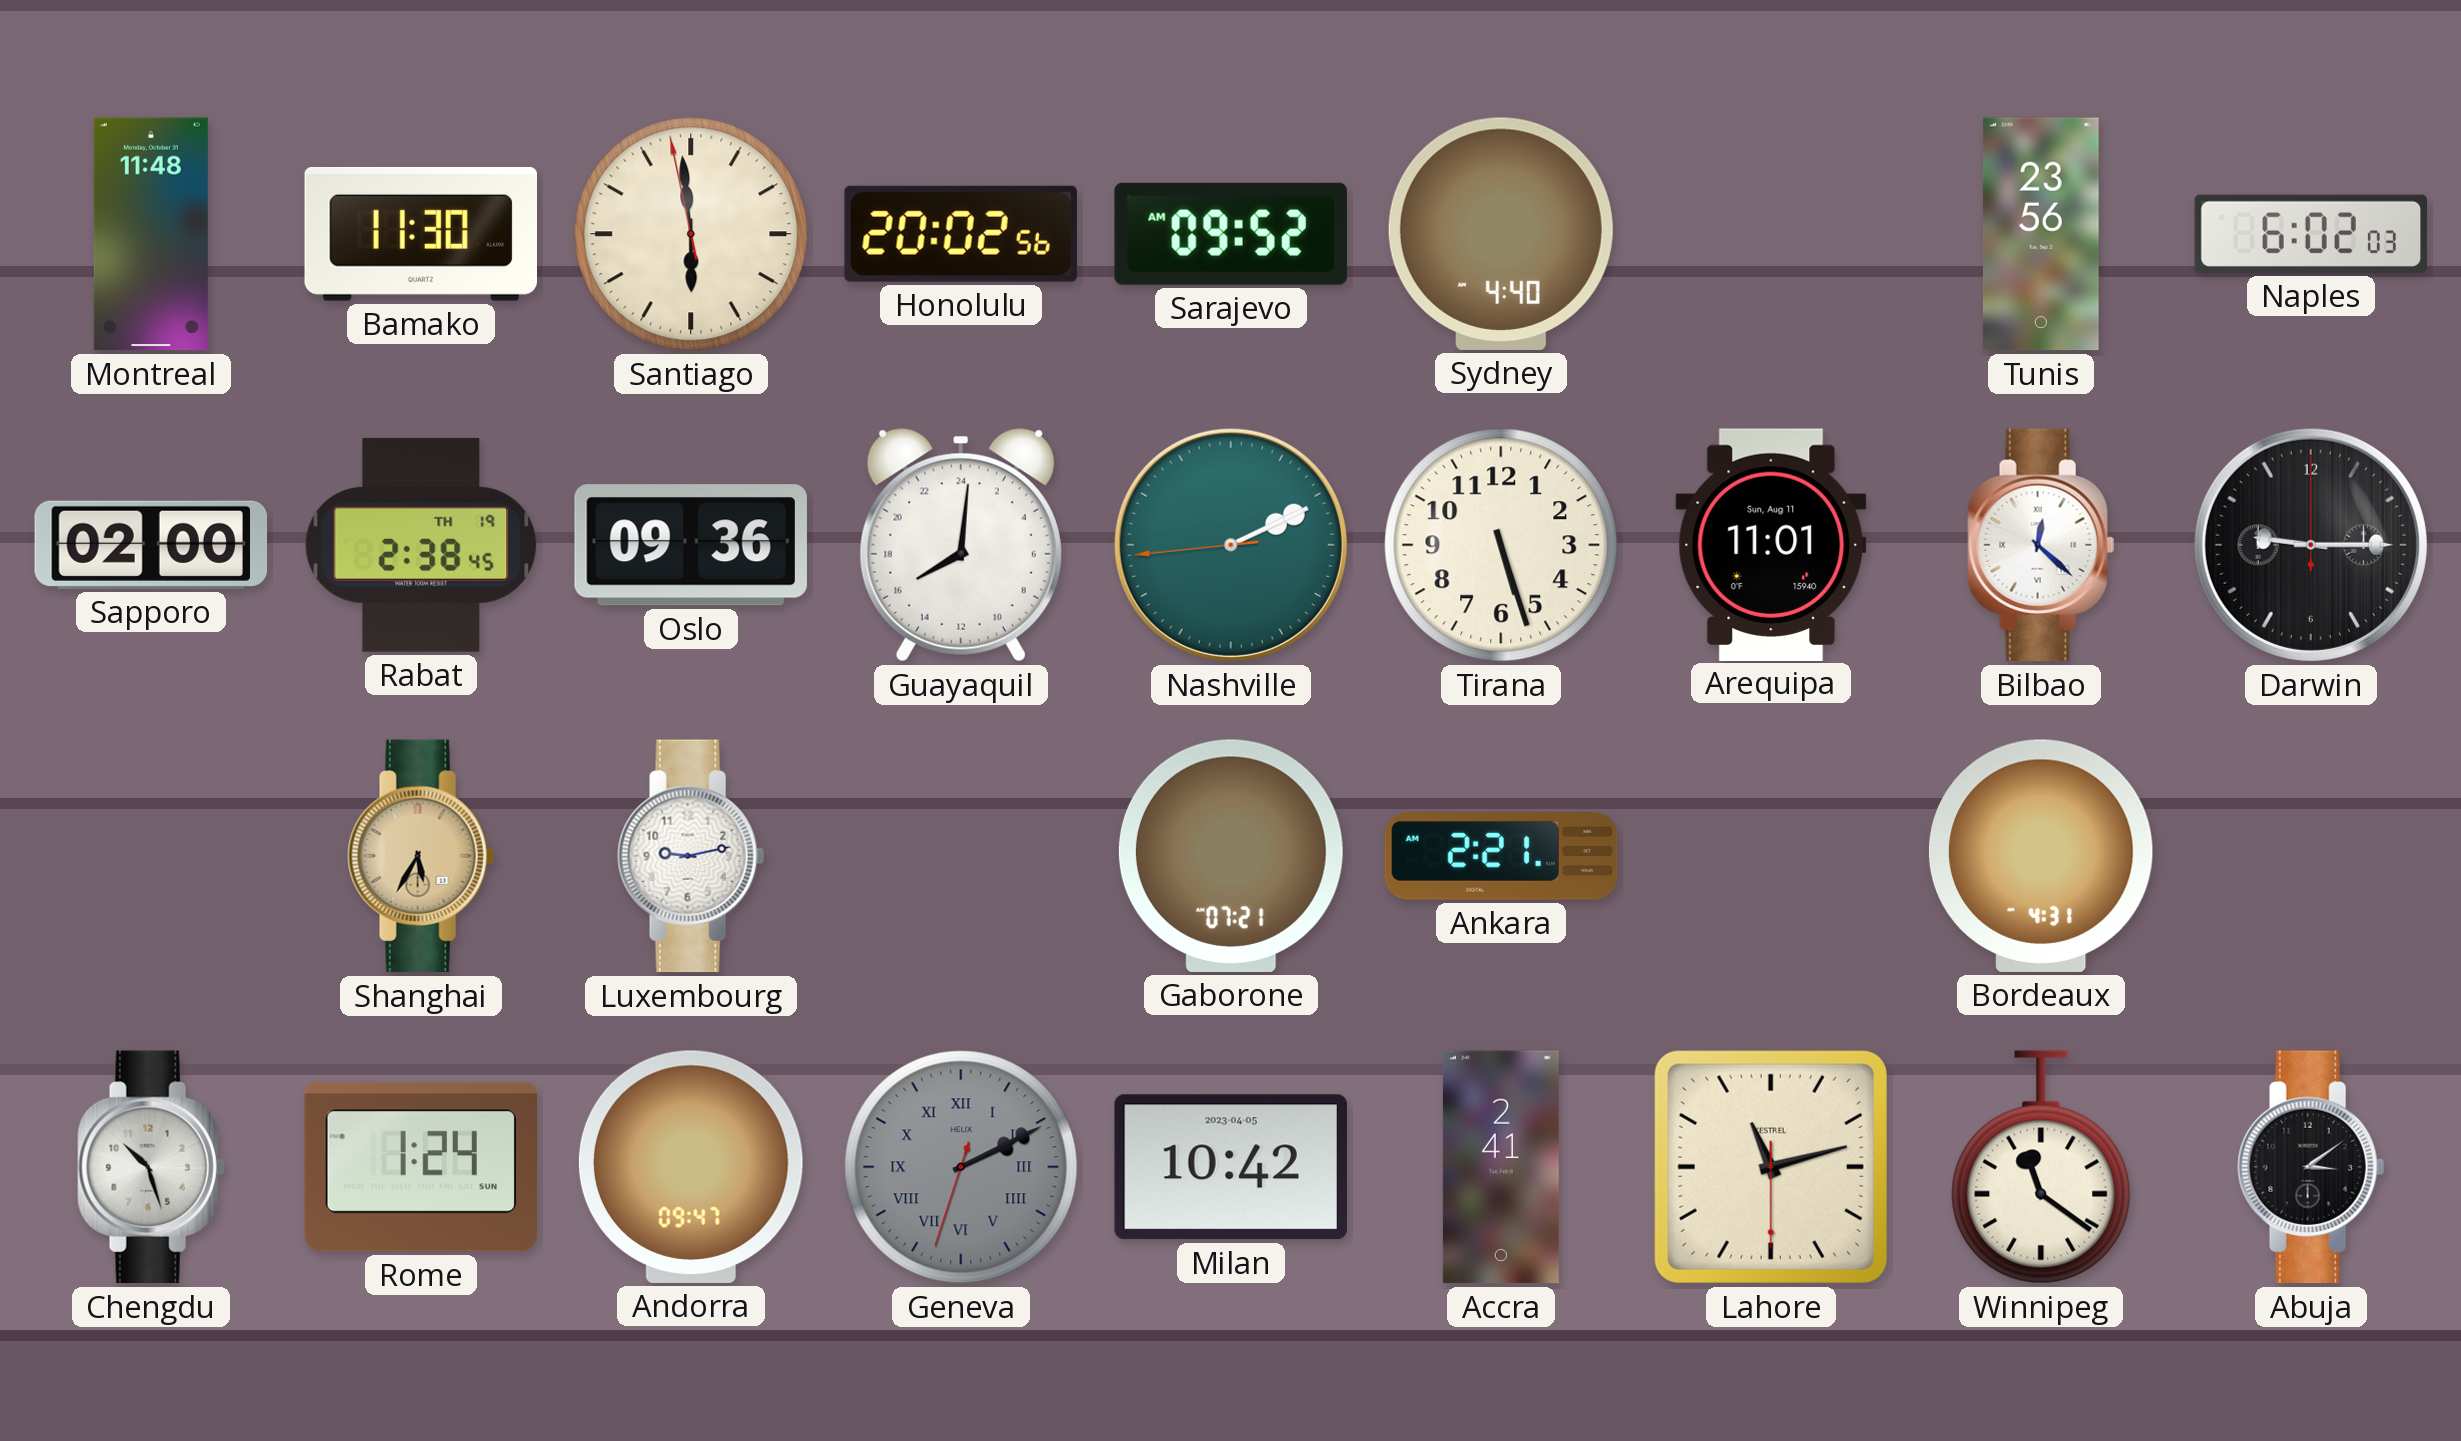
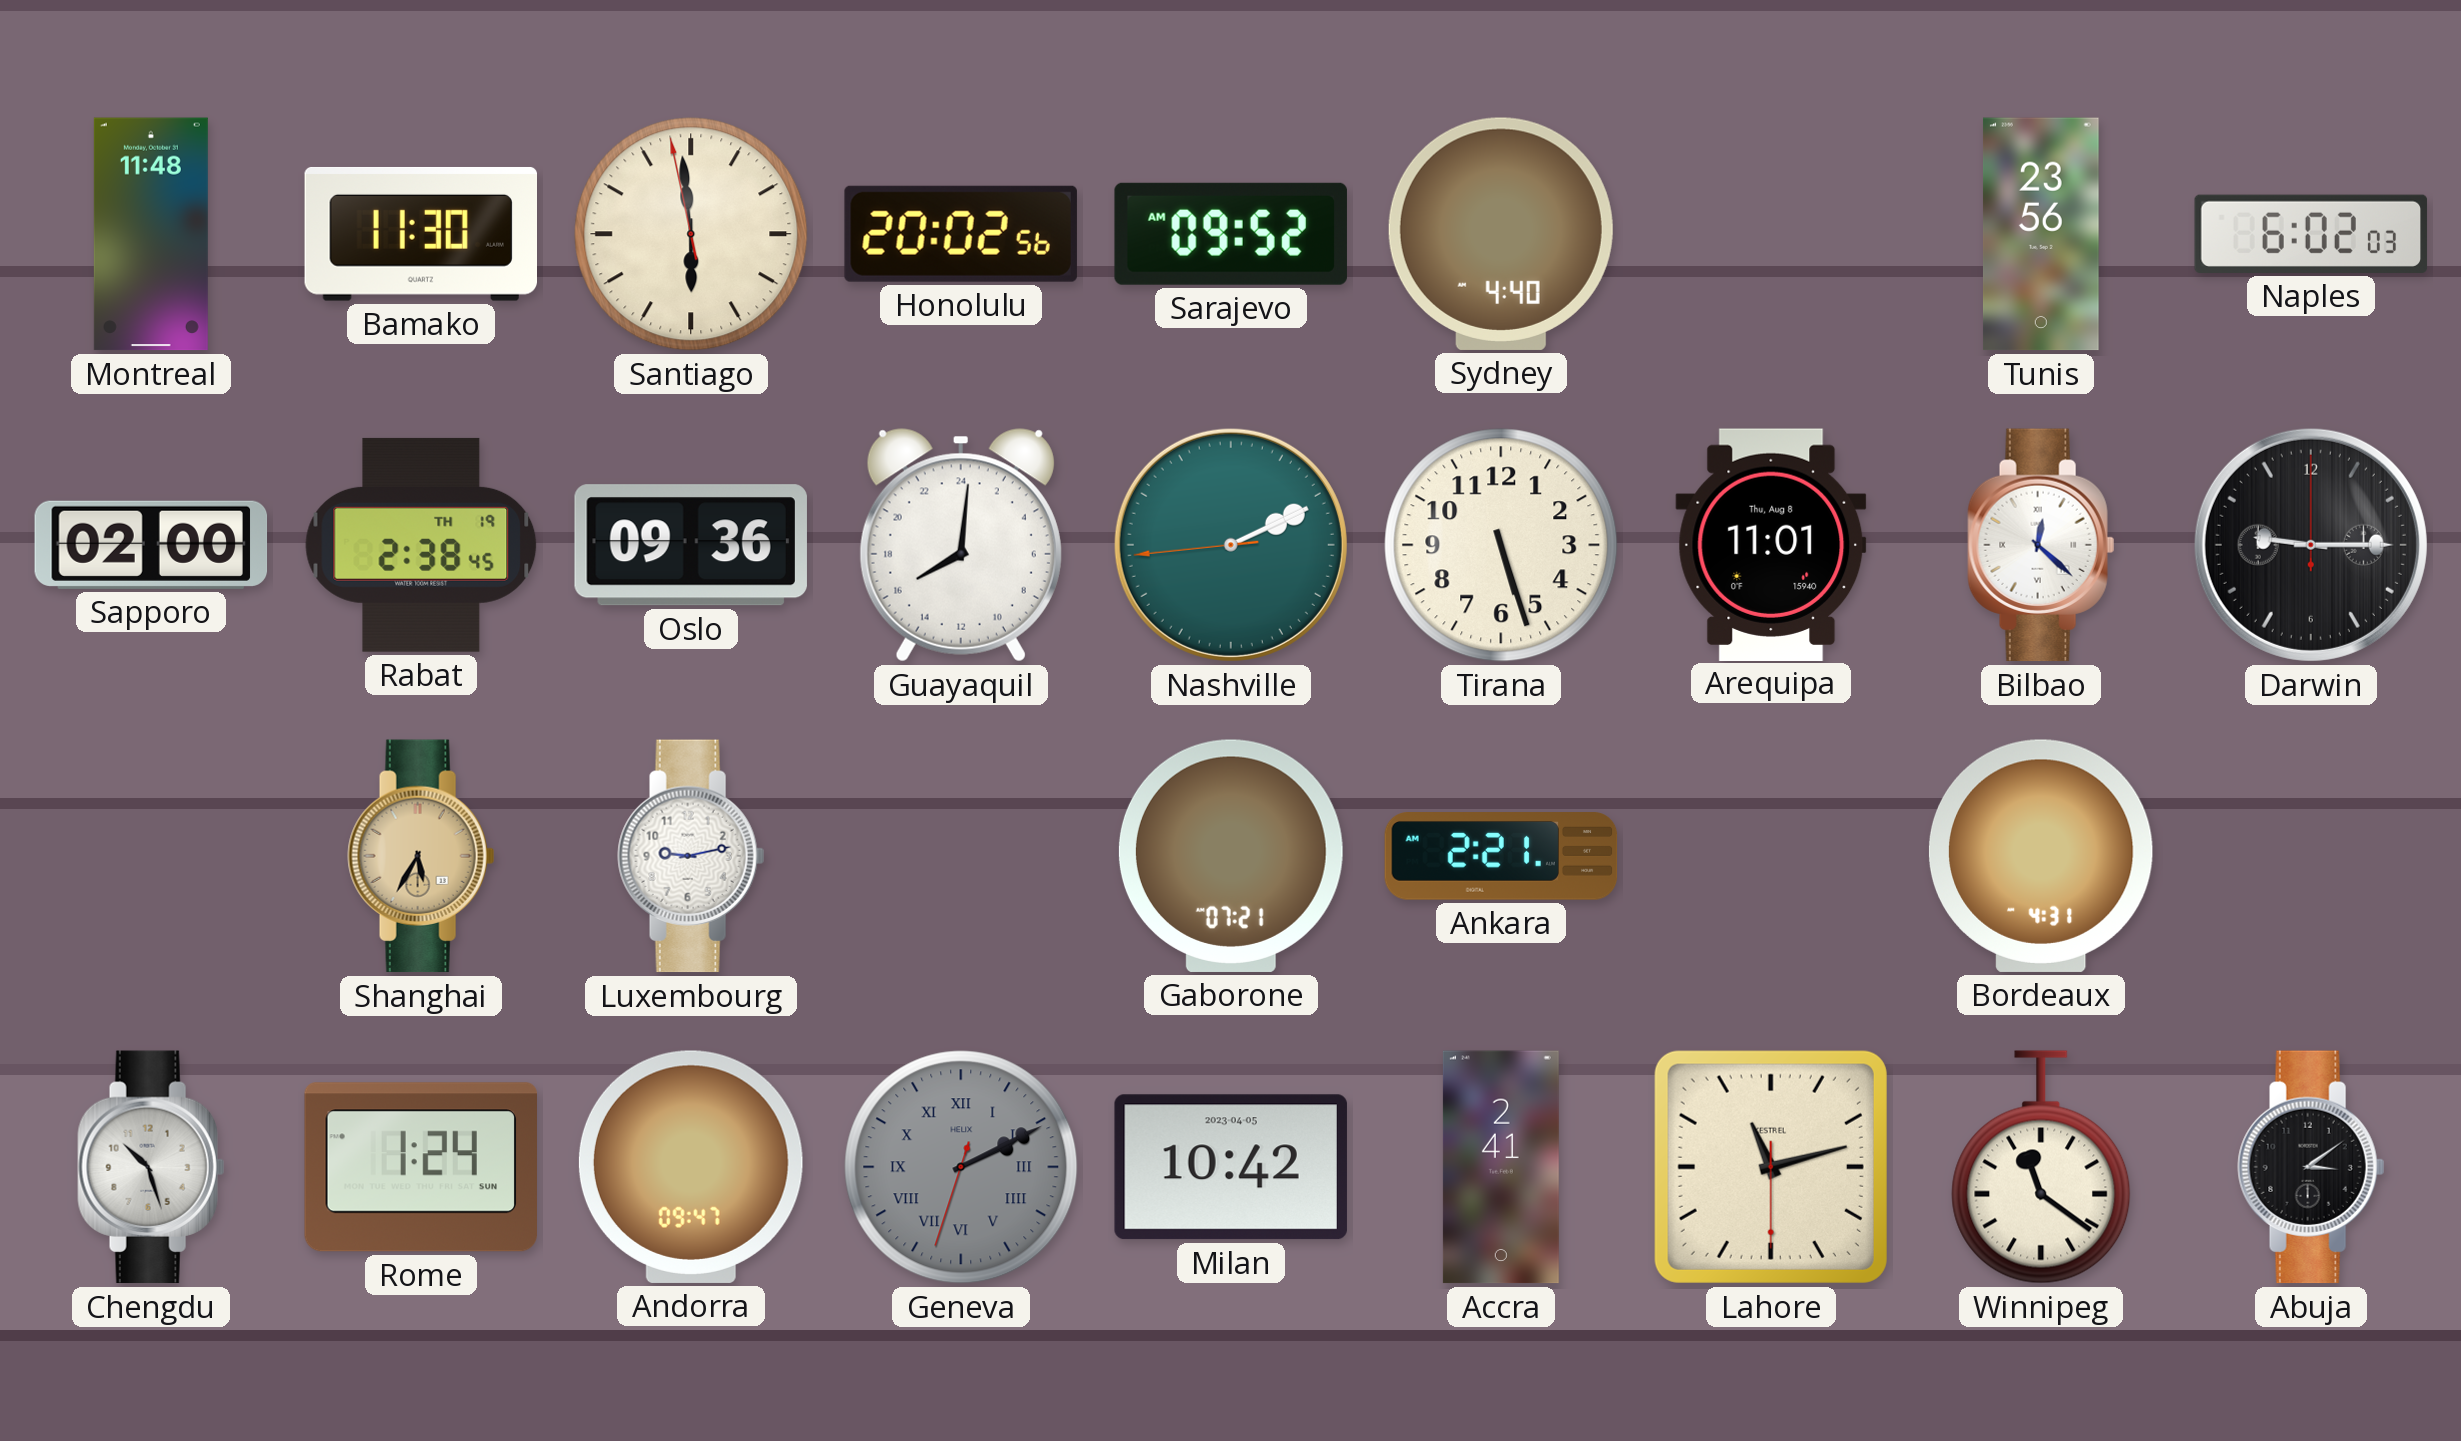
Arequipa date: Sun, Aug 11 -> Thu, Aug 8
